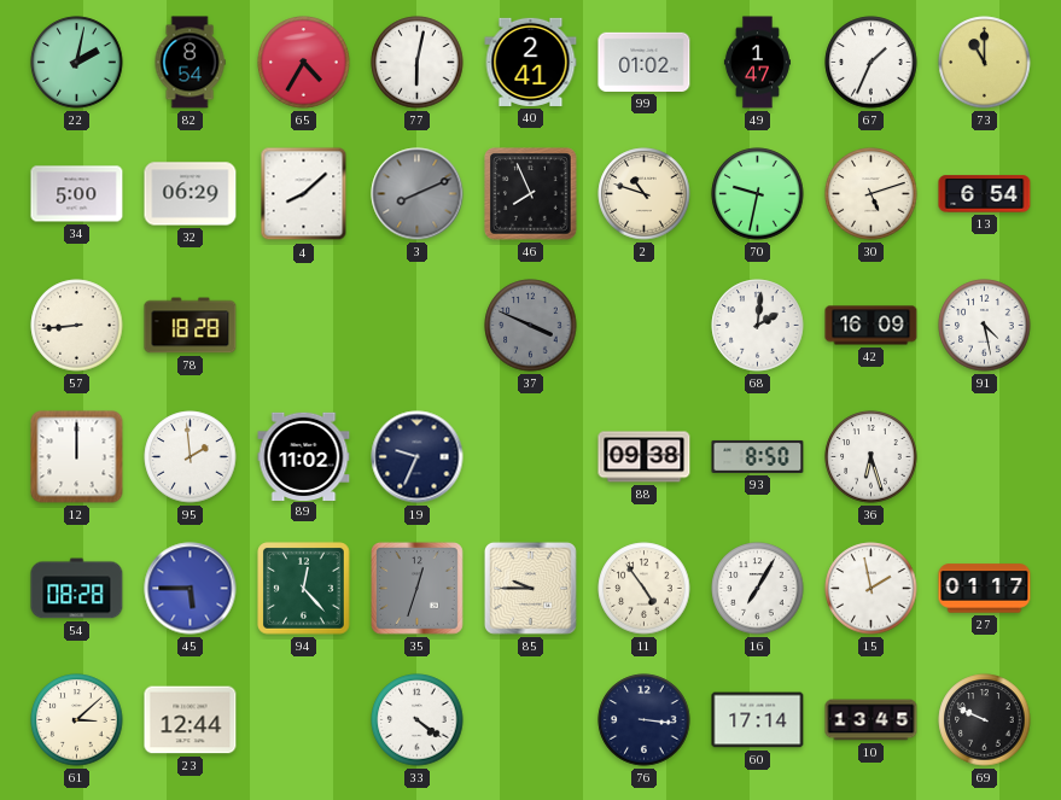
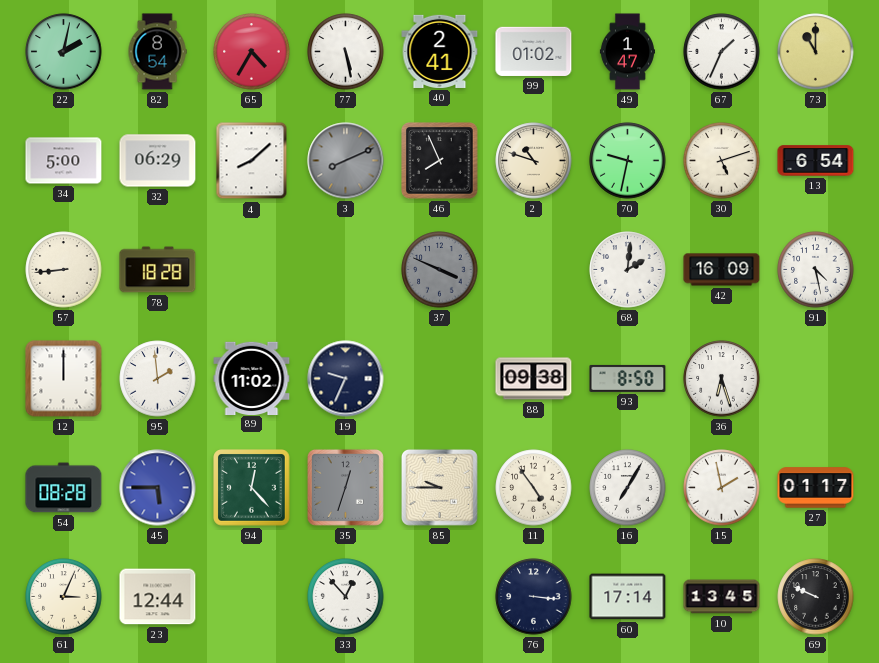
77: 6:02 -> 5:28
61: 3:08 -> 3:04
33: 4:21 -> 12:53
